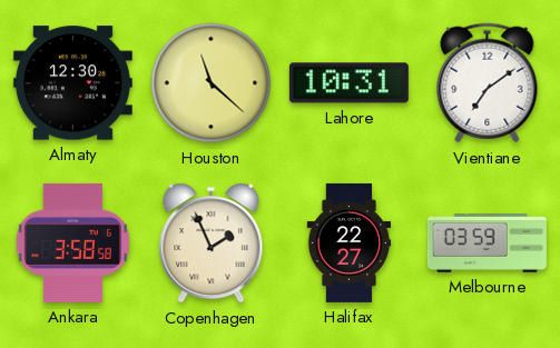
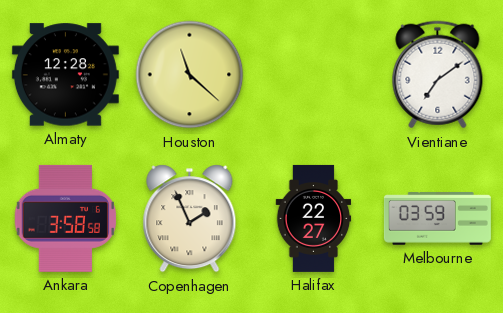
Almaty: 12:30 -> 12:28
Lahore: 10:31 -> none
